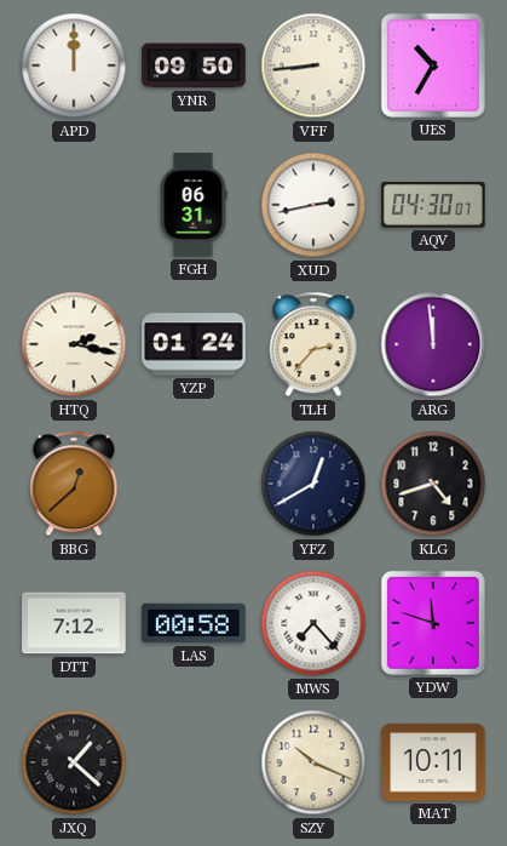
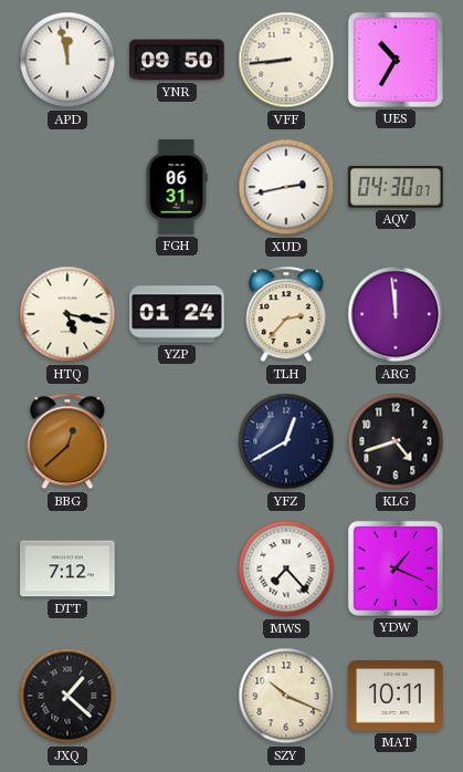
APD: 12:00 -> 11:58
HTQ: 2:17 -> 5:17
LAS: 00:58 -> none
YDW: 11:48 -> 1:19
